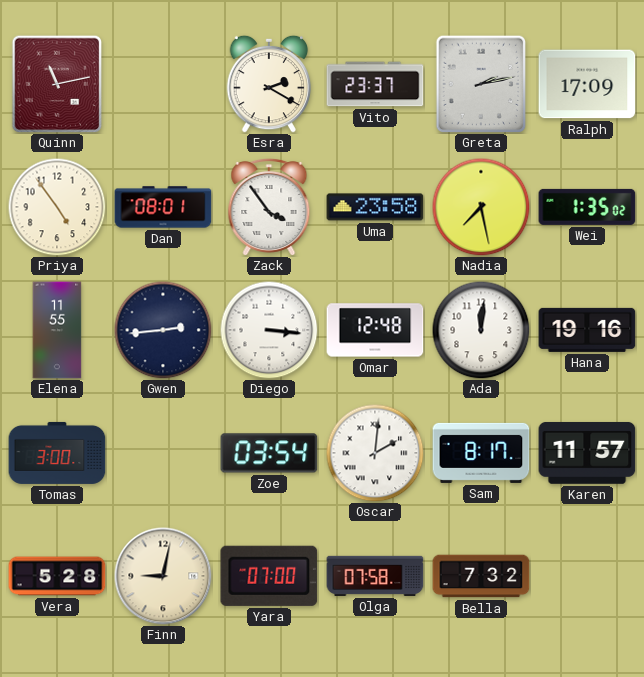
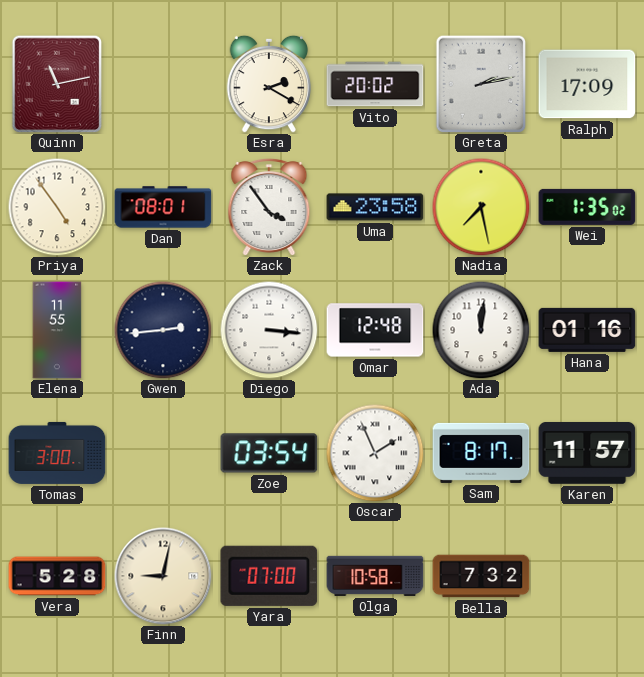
Vito: 23:37 -> 20:02
Hana: 19:16 -> 01:16
Oscar: 2:01 -> 1:56
Olga: 07:58 -> 10:58
